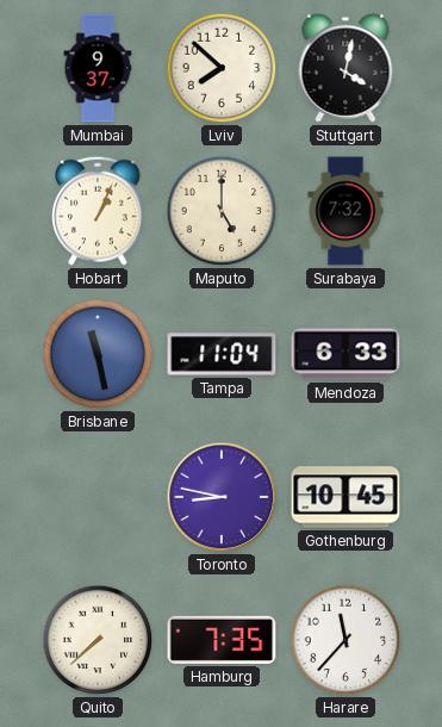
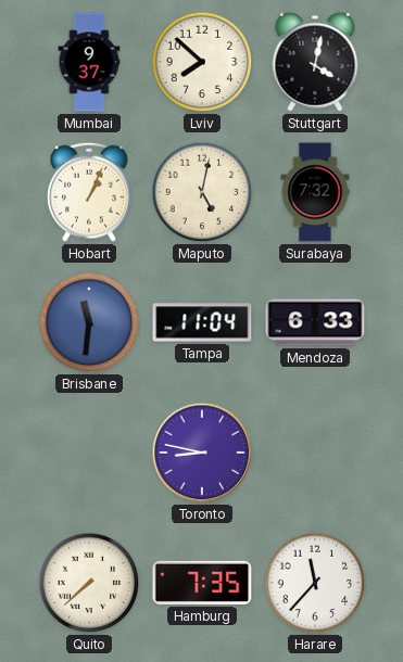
Maputo: 5:00 -> 5:02
Brisbane: 11:28 -> 11:31
Gothenburg: 10:45 -> none
